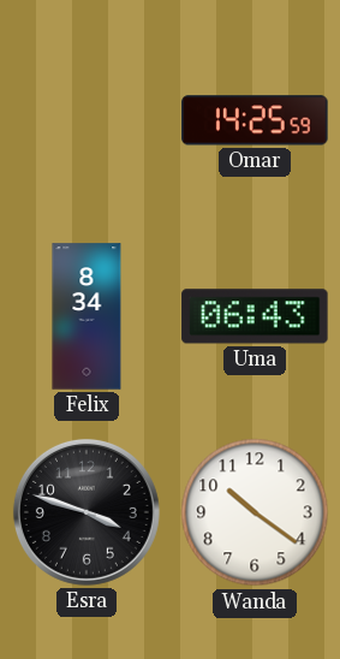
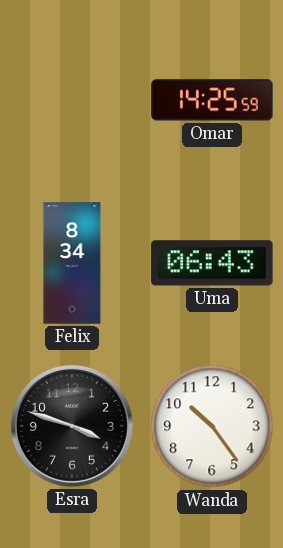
Wanda: 10:21 -> 10:24
